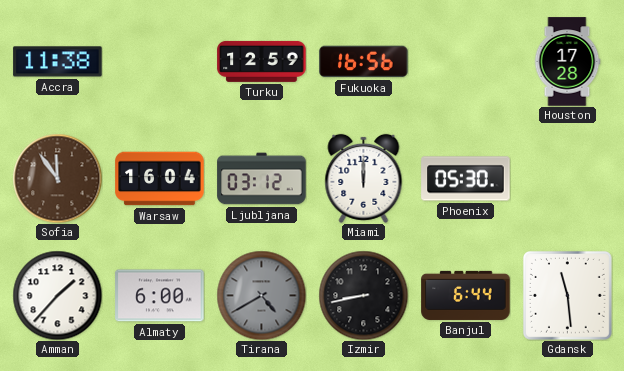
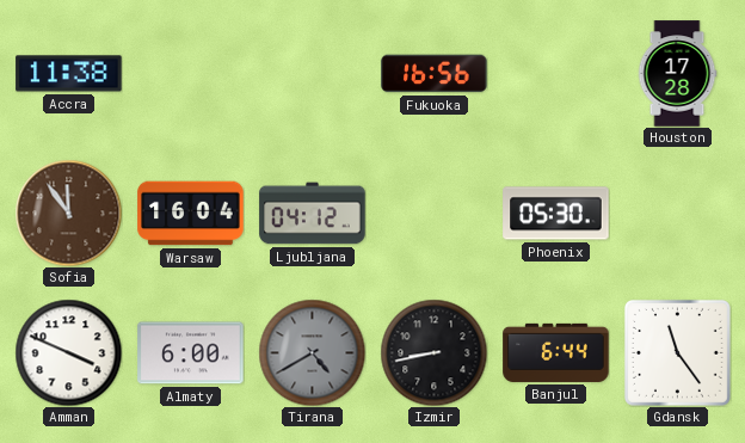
Turku: 12:59 -> none
Ljubljana: 03:12 -> 04:12
Miami: 12:00 -> none
Amman: 1:37 -> 3:49
Gdansk: 11:29 -> 11:24
